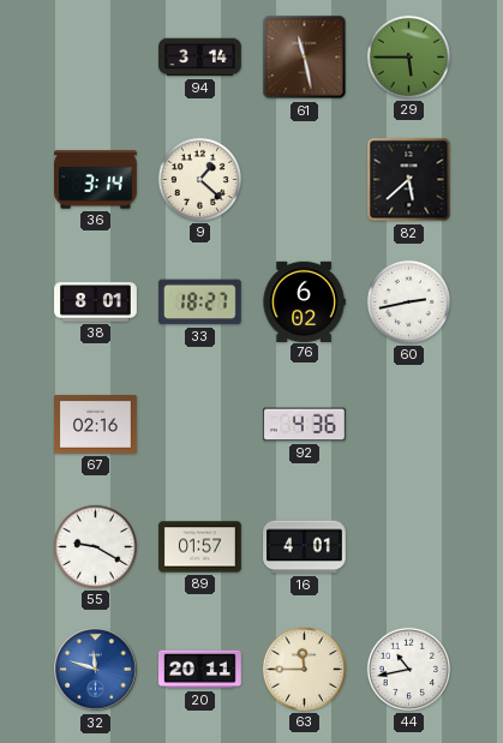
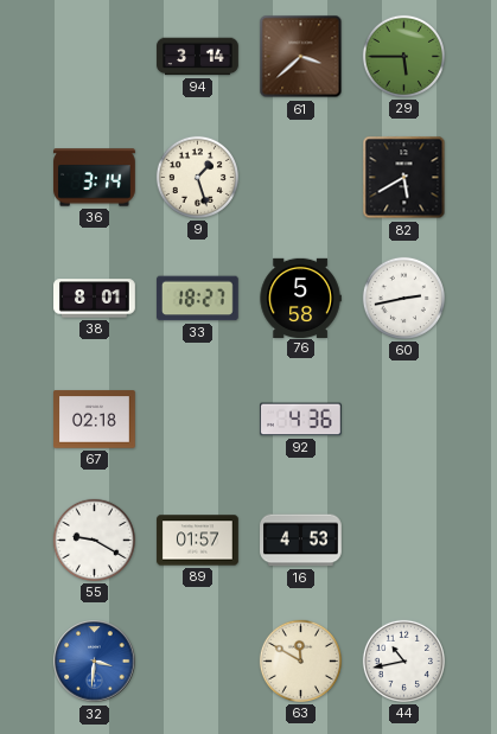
61: 11:28 -> 3:38
9: 1:22 -> 1:27
82: 5:38 -> 5:40
76: 6:02 -> 5:58
67: 02:16 -> 02:18
16: 4:01 -> 4:53
32: 11:48 -> 3:31
20: 20:11 -> none
63: 11:45 -> 11:50
